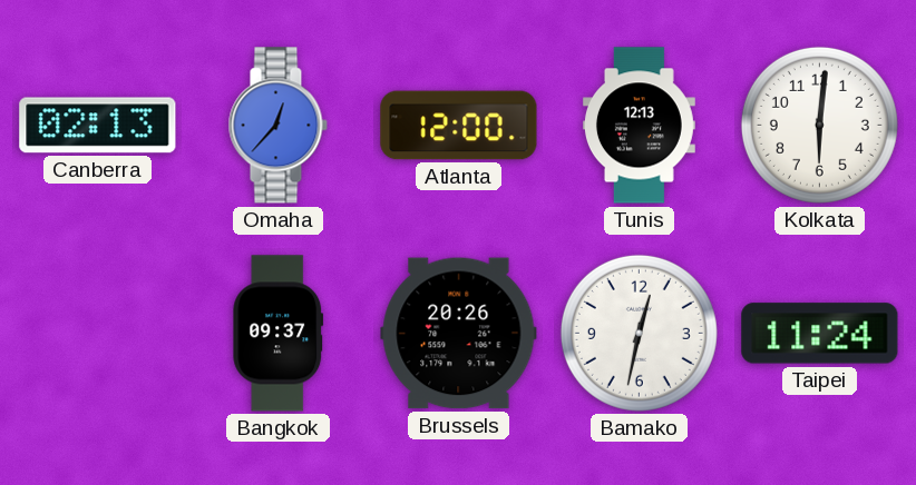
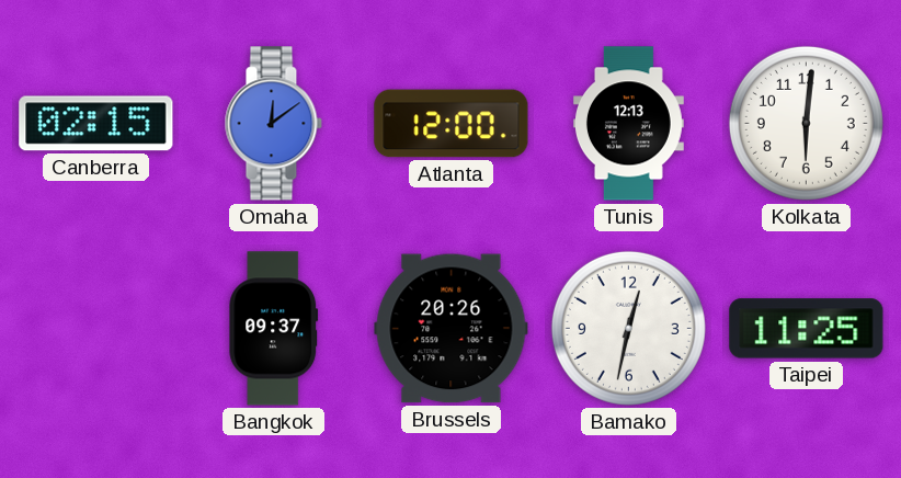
Canberra: 02:13 -> 02:15
Omaha: 12:37 -> 12:09
Taipei: 11:24 -> 11:25
